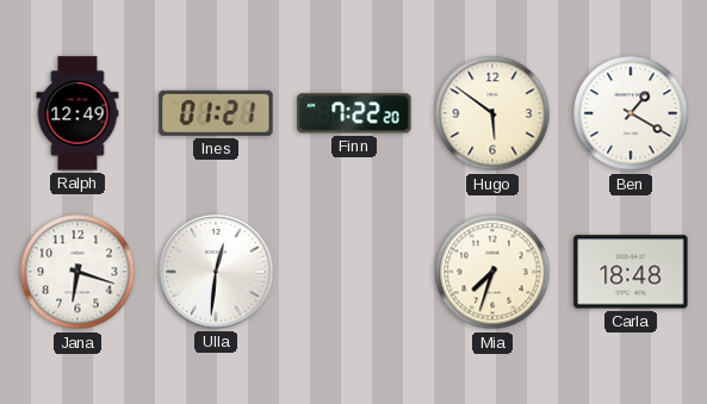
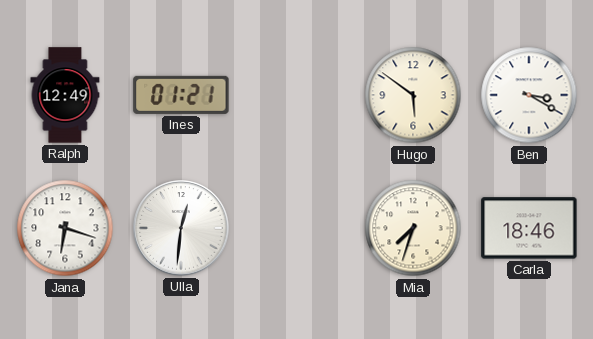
Finn: 7:22 -> none
Ben: 1:20 -> 3:20
Carla: 18:48 -> 18:46
